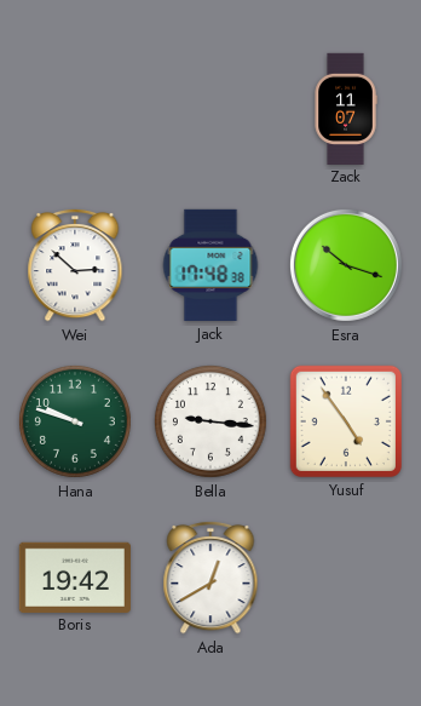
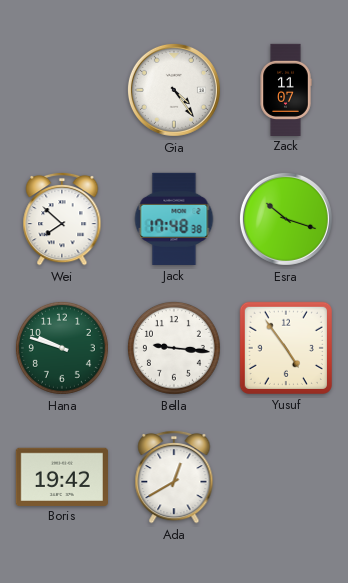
Gia: none -> 4:24
Wei: 2:52 -> 7:52
